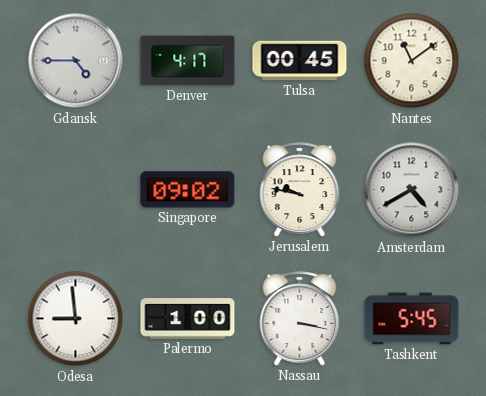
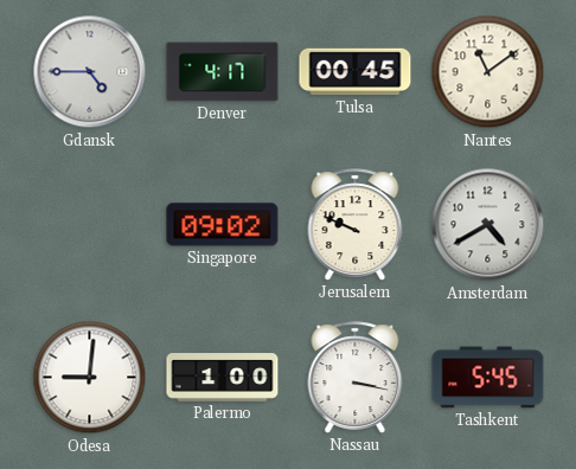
Jerusalem: 9:47 -> 9:49
Odesa: 8:59 -> 9:01
